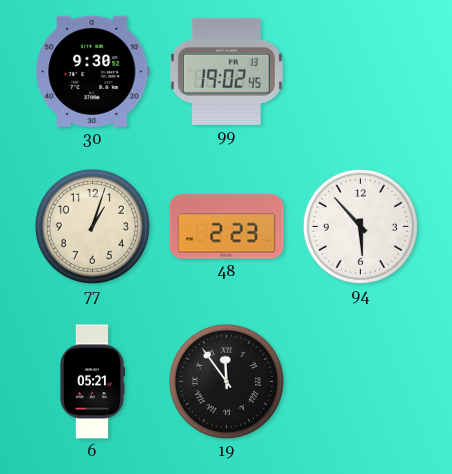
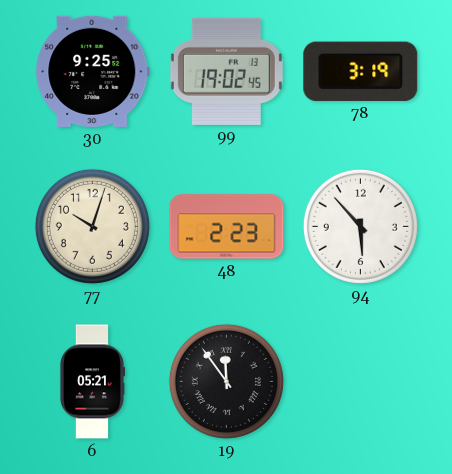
30: 9:30 -> 9:25
78: none -> 3:19
77: 1:03 -> 10:03
